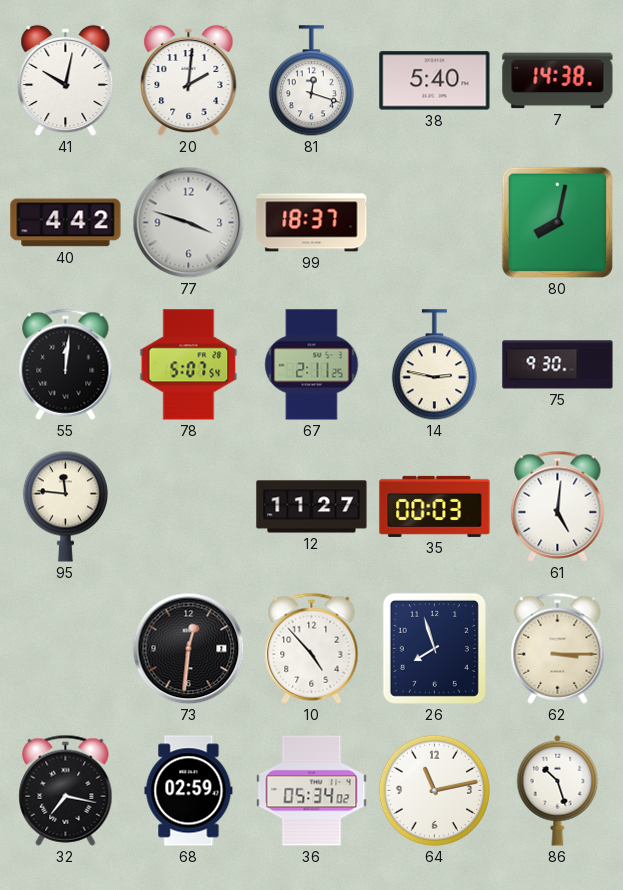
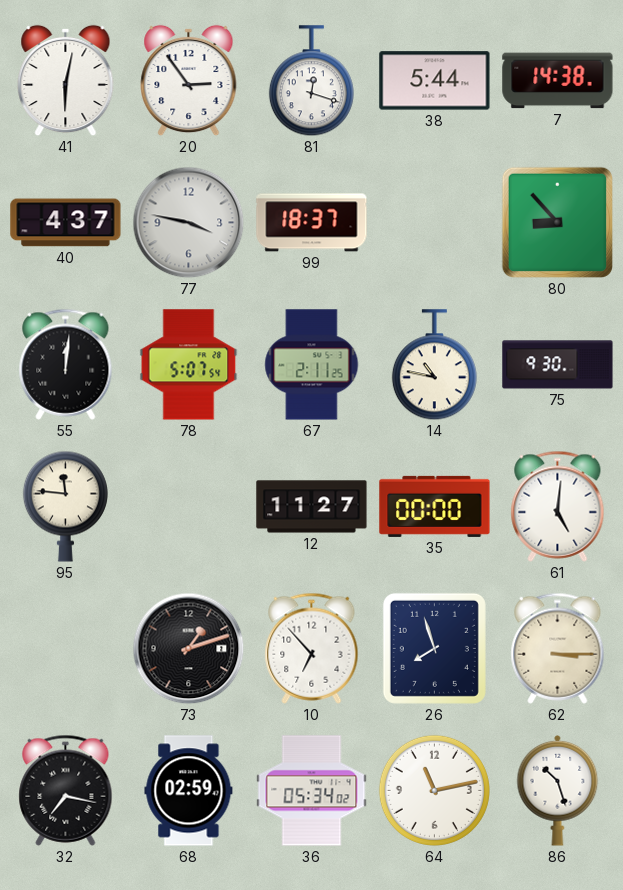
41: 10:02 -> 6:02
20: 2:01 -> 2:54
38: 5:40 -> 5:44
40: 4:42 -> 4:37
77: 3:48 -> 3:47
80: 8:02 -> 8:53
14: 2:47 -> 10:47
35: 00:03 -> 00:00
73: 12:31 -> 1:12
10: 4:53 -> 6:53
